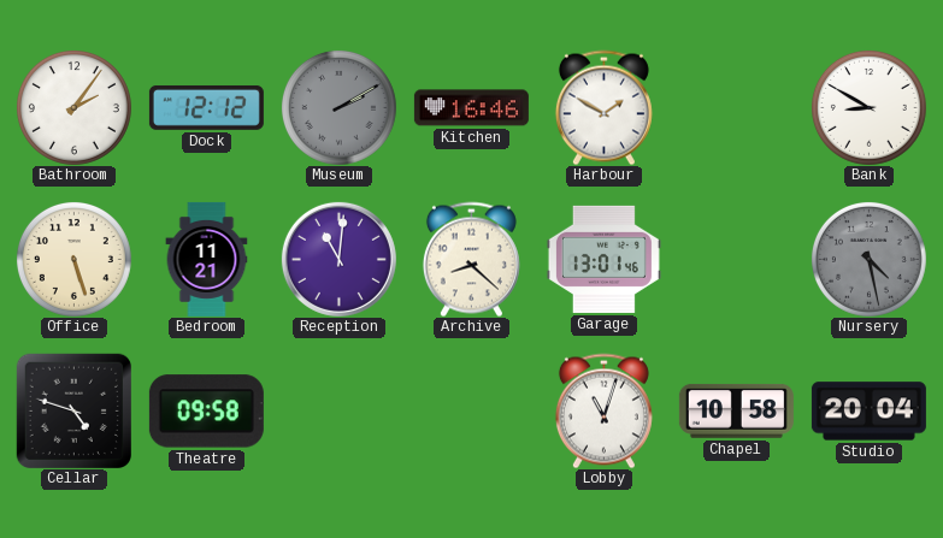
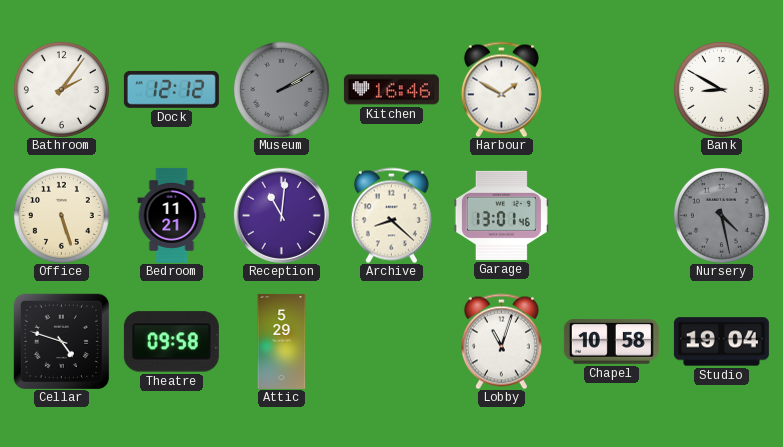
Attic: none -> 5:29
Studio: 20:04 -> 19:04
